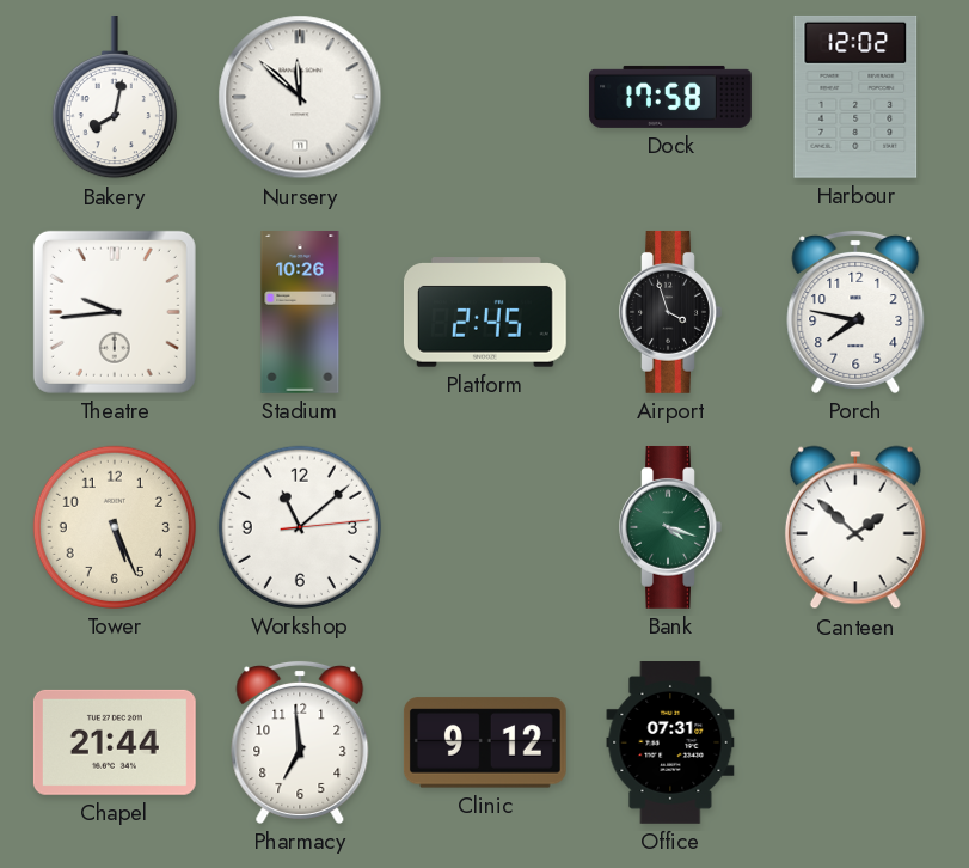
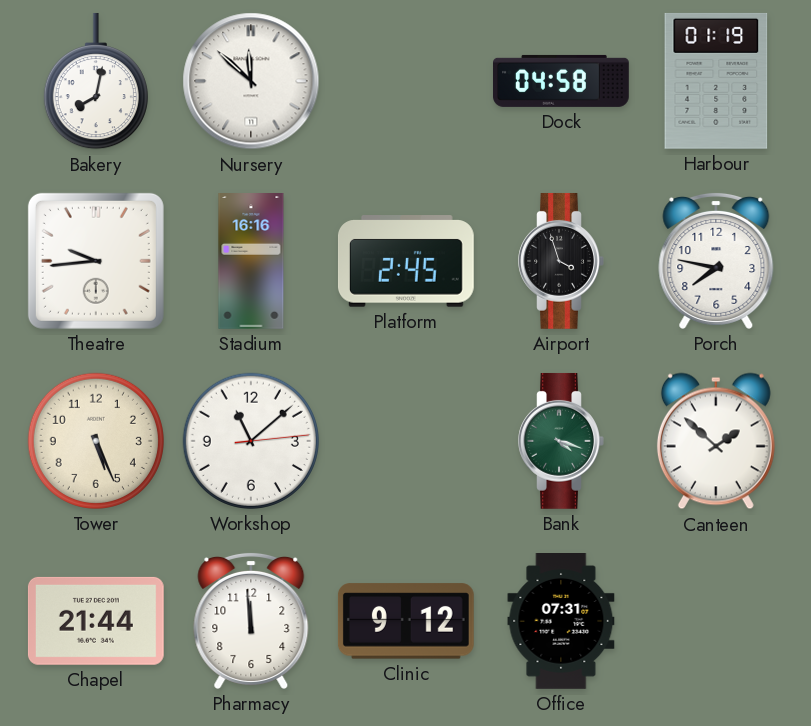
Dock: 17:58 -> 04:58
Harbour: 12:02 -> 01:19
Stadium: 10:26 -> 16:16
Pharmacy: 6:59 -> 11:59
